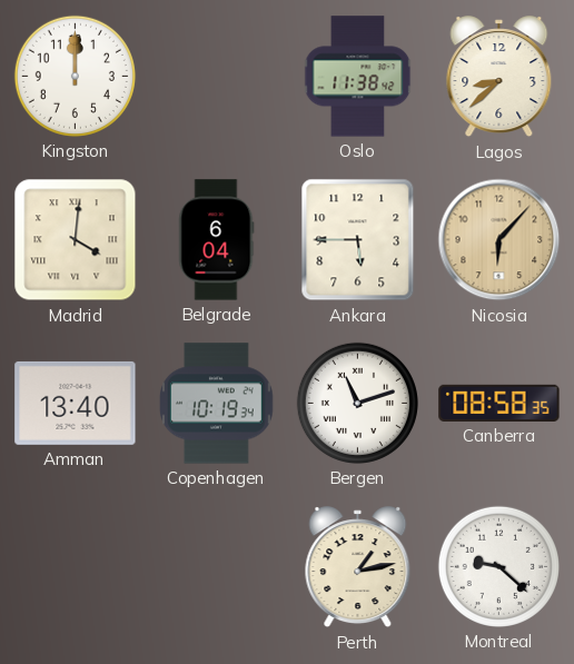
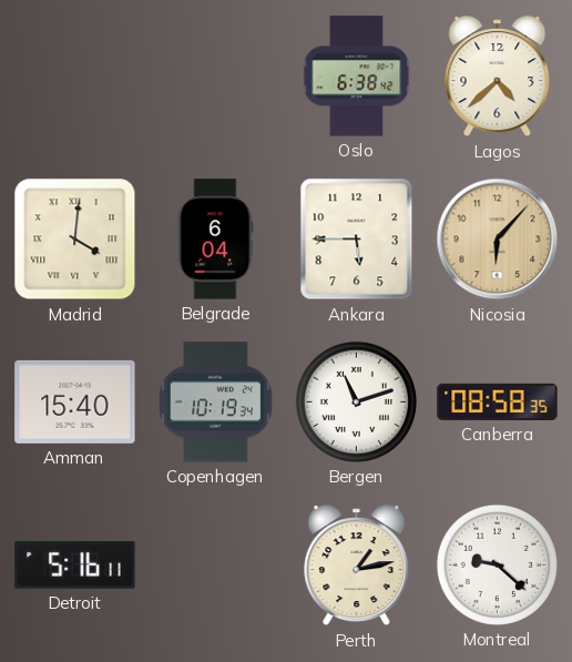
Kingston: 12:00 -> none
Oslo: 11:38 -> 6:38
Lagos: 8:38 -> 4:38
Amman: 13:40 -> 15:40
Detroit: none -> 5:16
